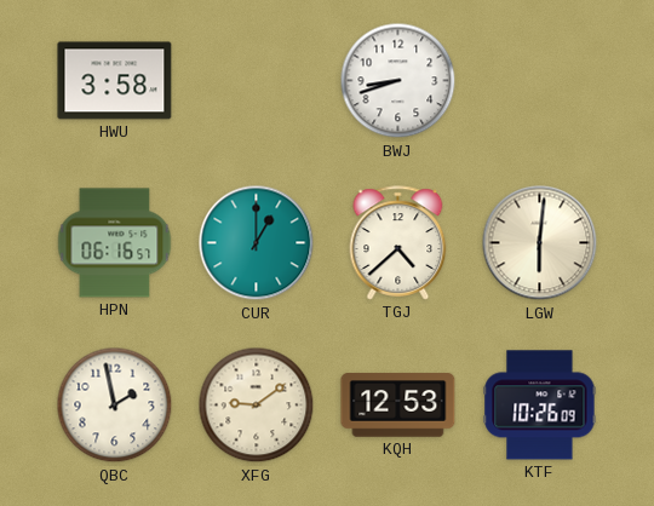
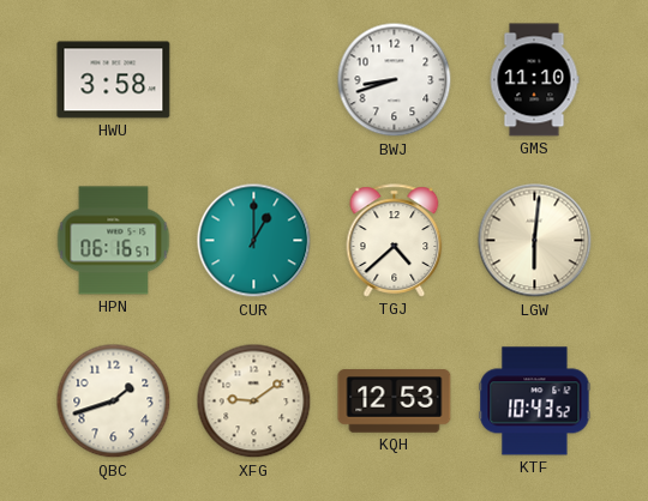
GMS: none -> 11:10
QBC: 1:58 -> 1:42
KTF: 10:26 -> 10:43
